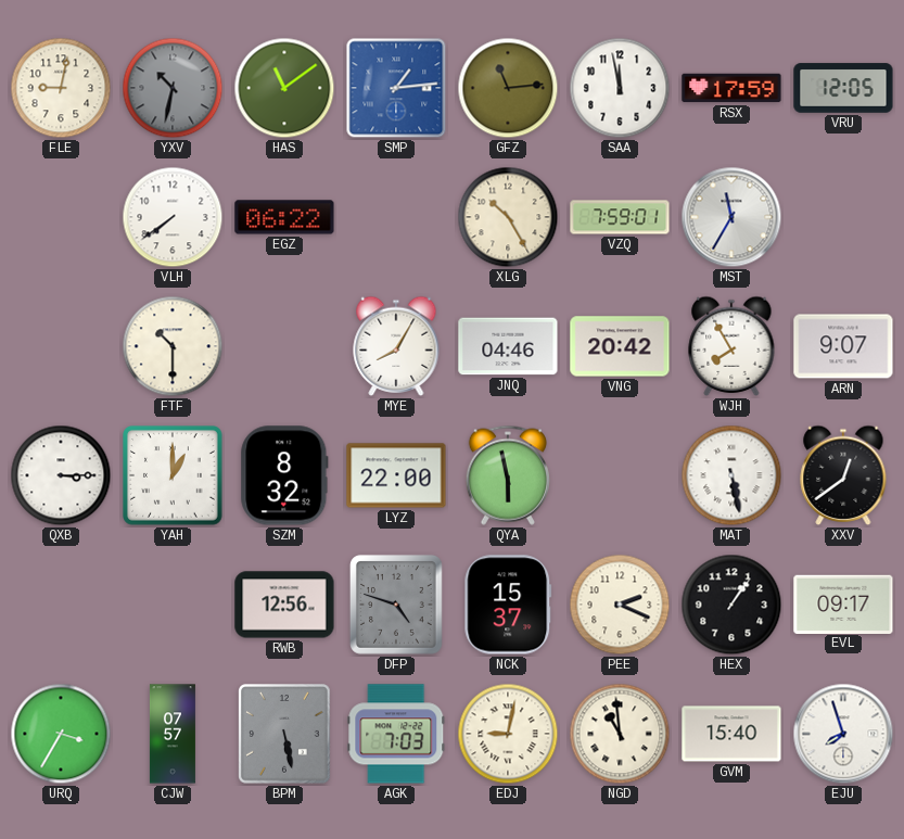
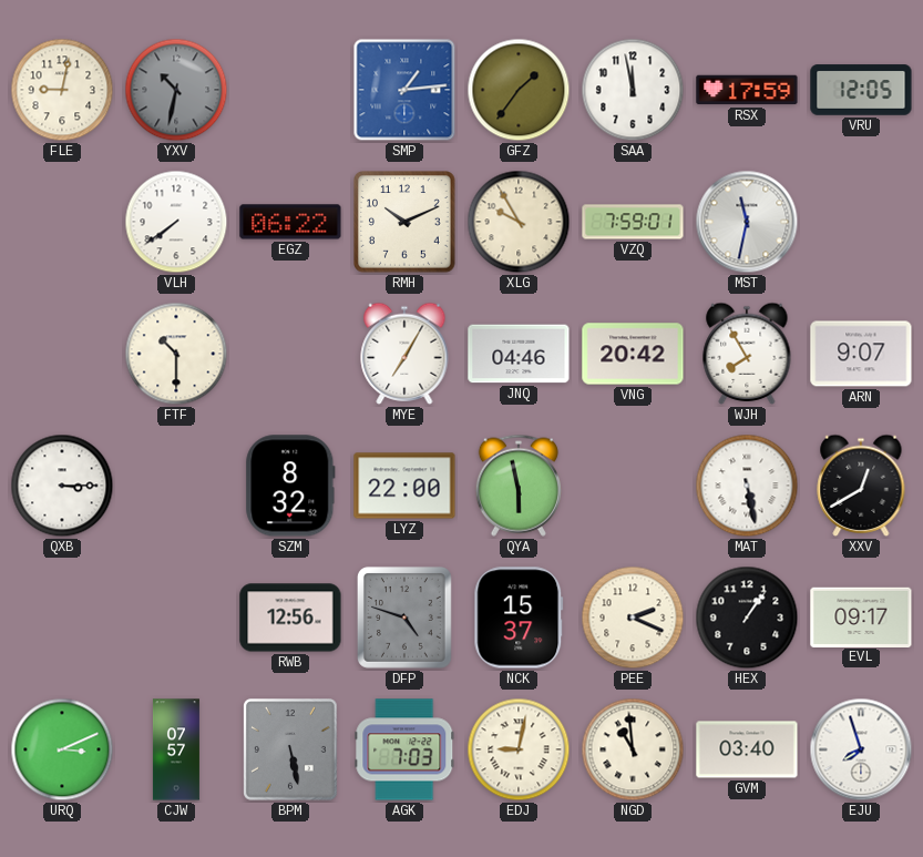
HAS: 11:09 -> none
GFZ: 11:14 -> 1:36
RMH: none -> 10:11
XLG: 10:25 -> 9:55
MST: 11:35 -> 11:32
MYE: 8:05 -> 7:05
YAH: 1:00 -> none
XXV: 12:39 -> 12:40
URQ: 3:35 -> 3:11
GVM: 15:40 -> 03:40
